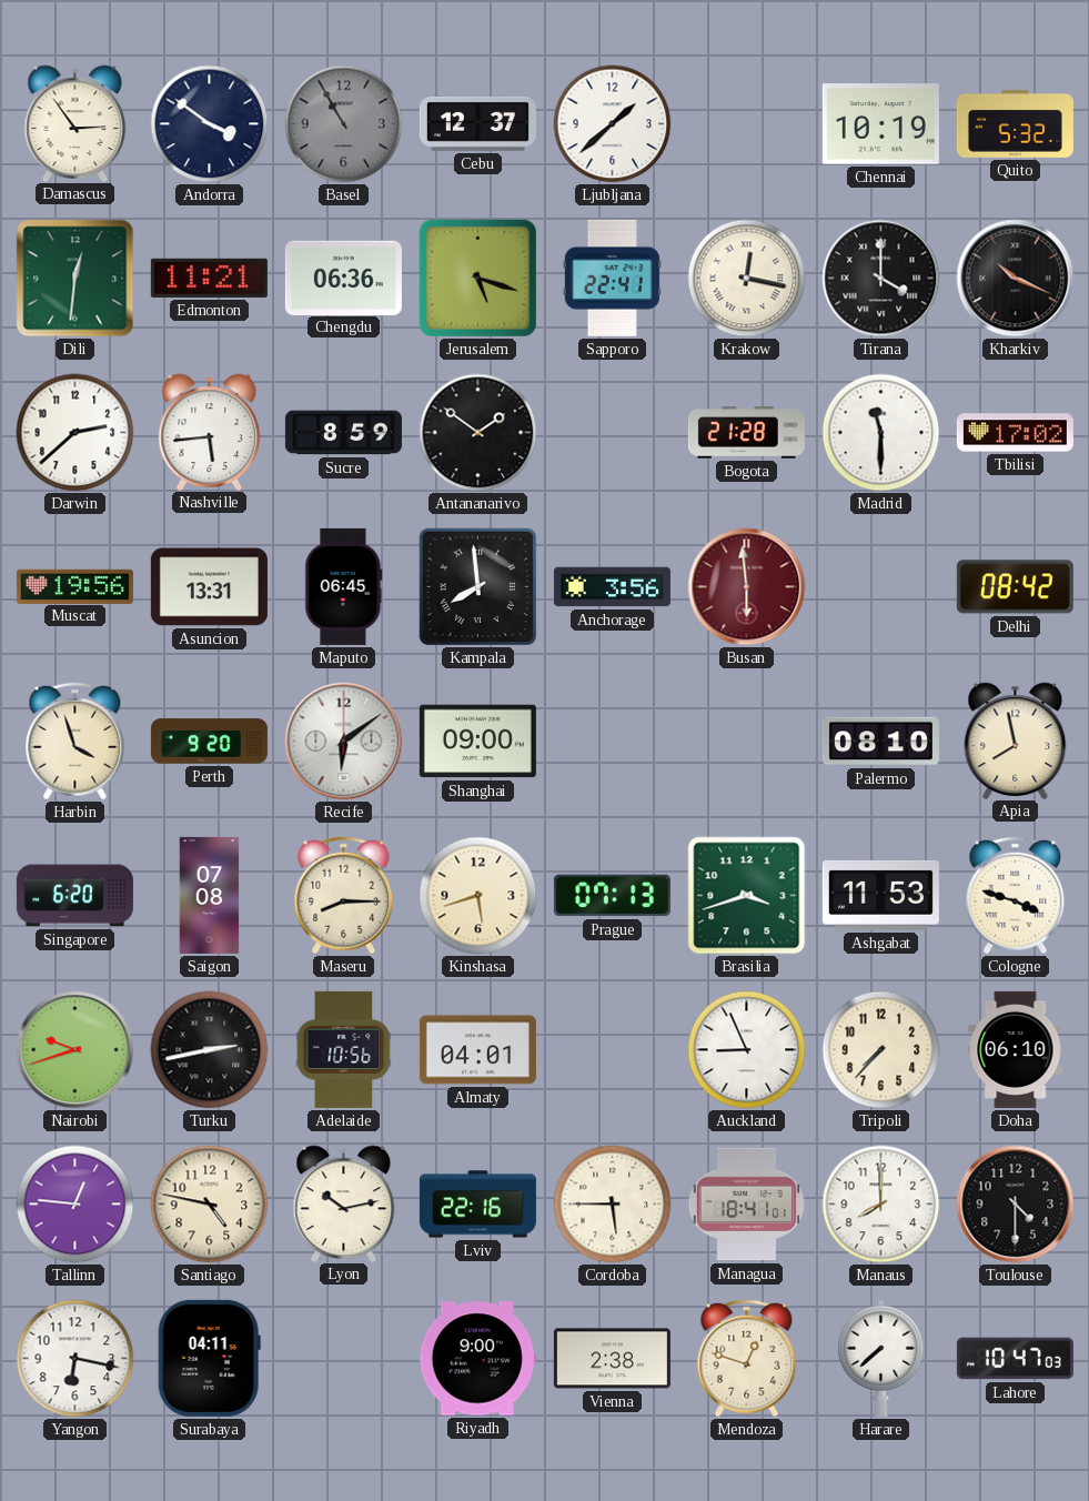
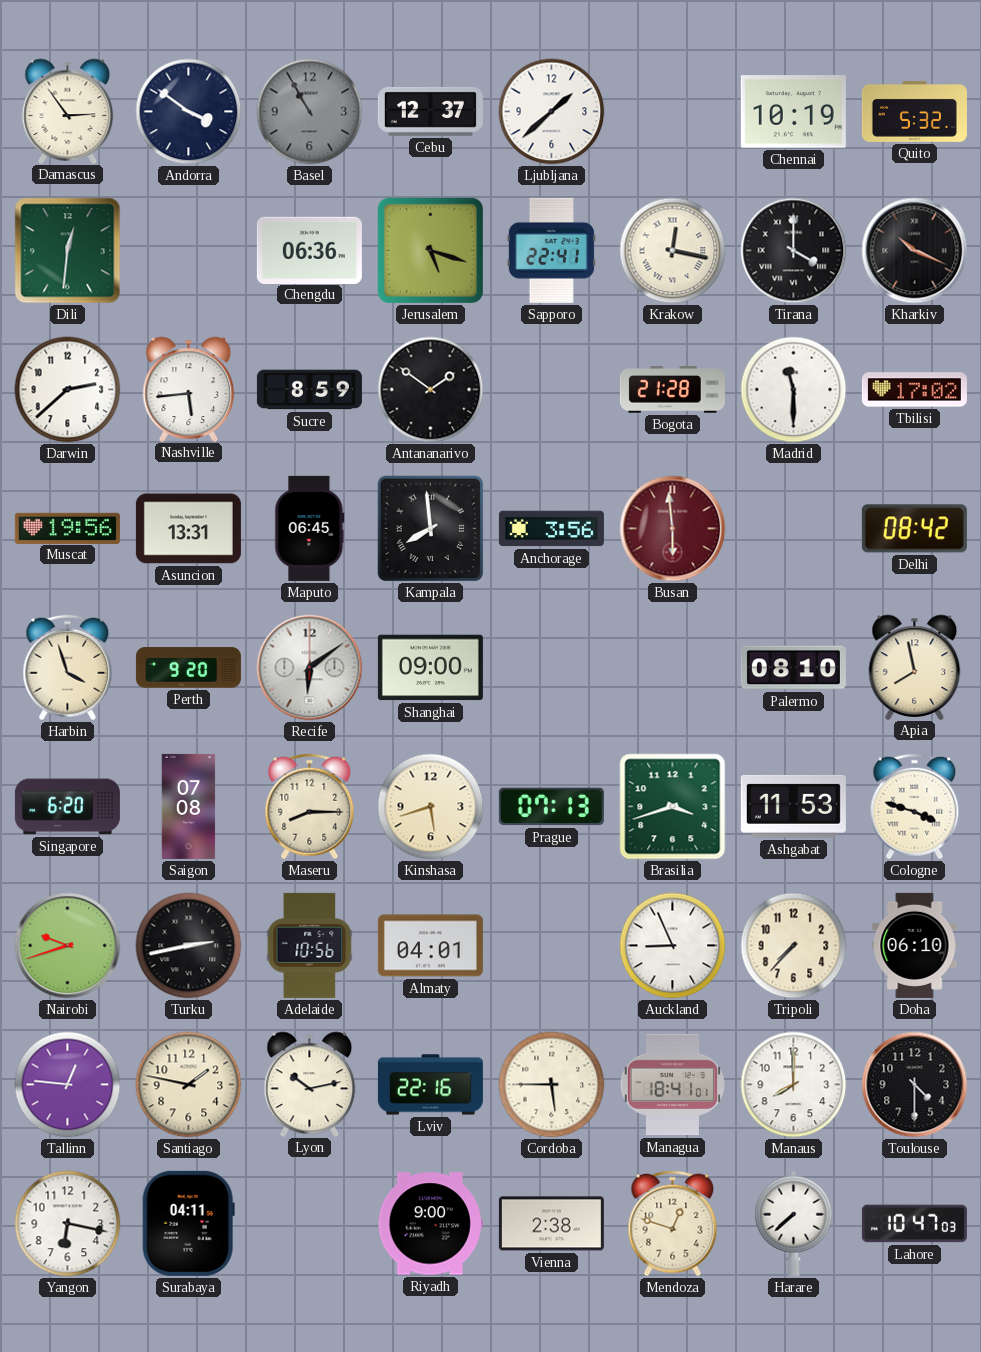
Edmonton: 11:21 -> none
Santiago: 4:47 -> 1:47
